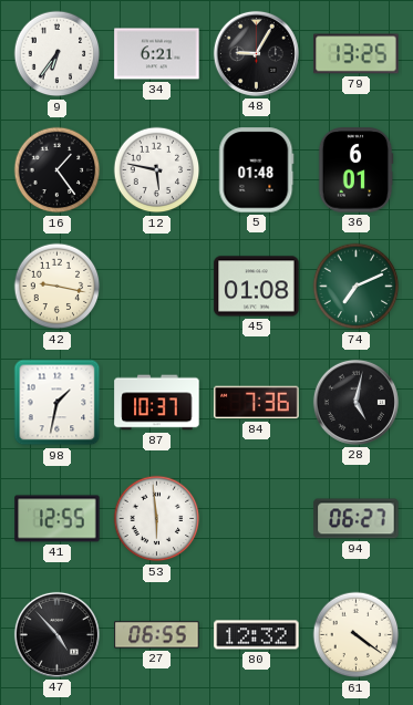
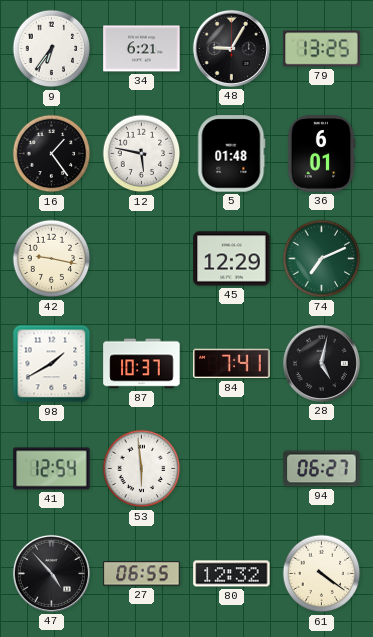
45: 01:08 -> 12:29
98: 1:32 -> 1:40
84: 7:36 -> 7:41
41: 12:55 -> 12:54
